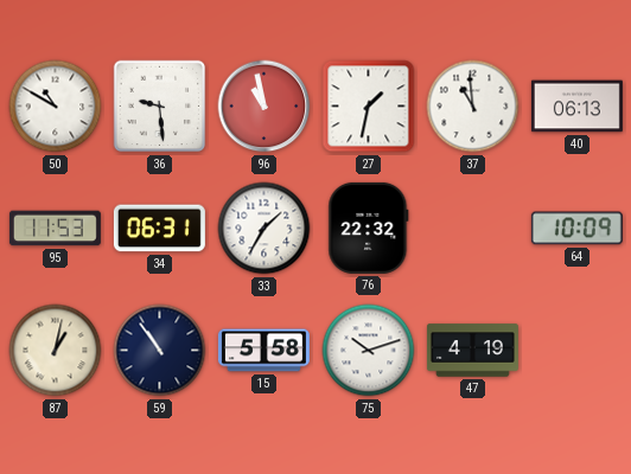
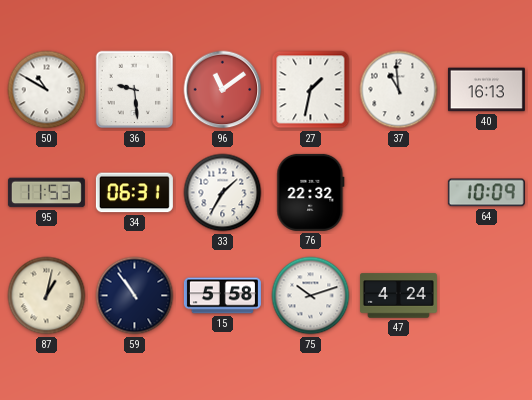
96: 10:58 -> 11:09
40: 06:13 -> 16:13
47: 4:19 -> 4:24
